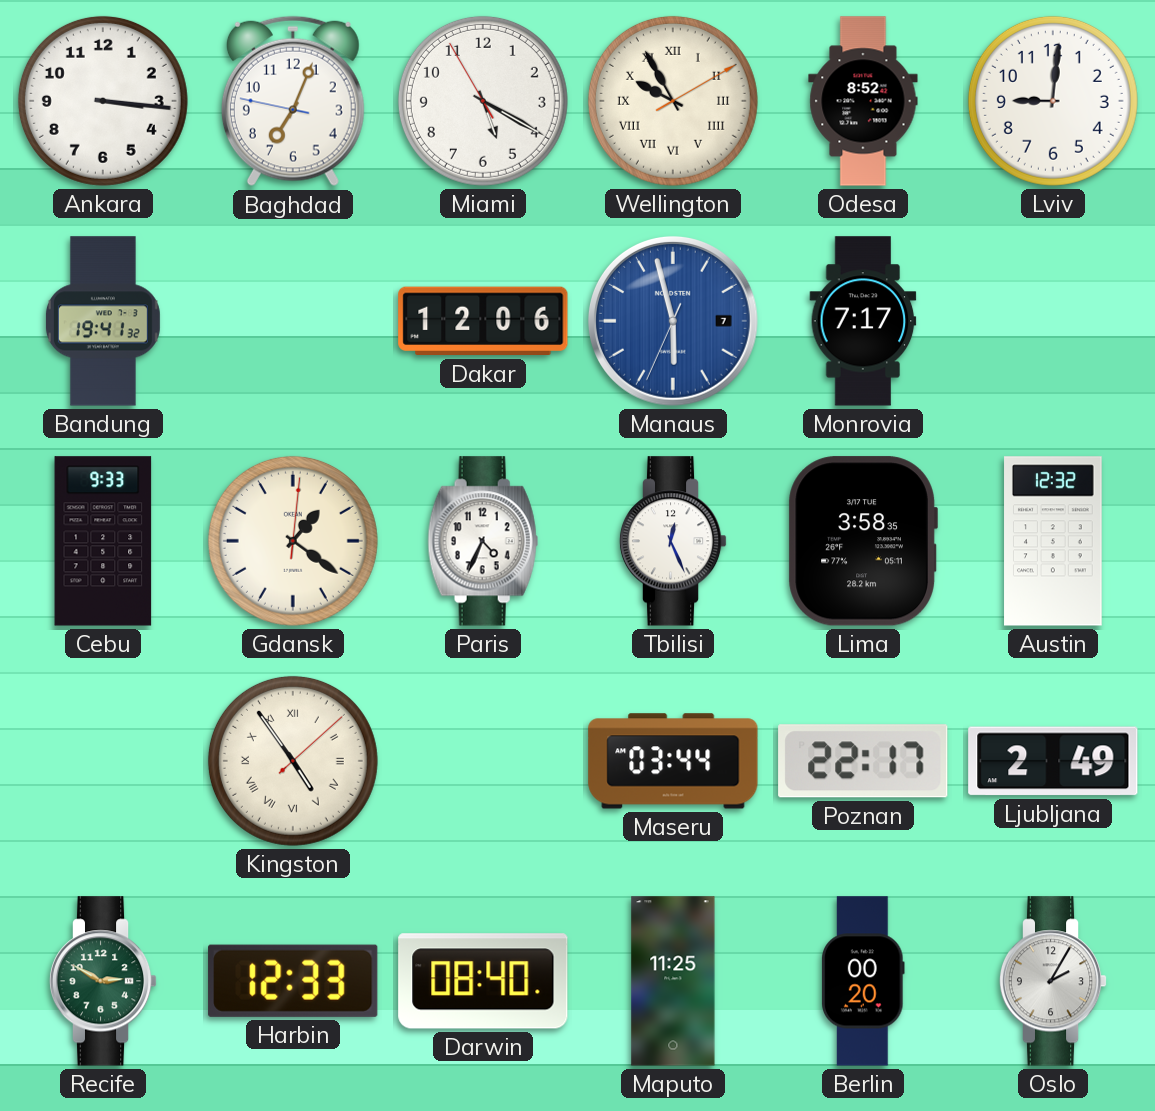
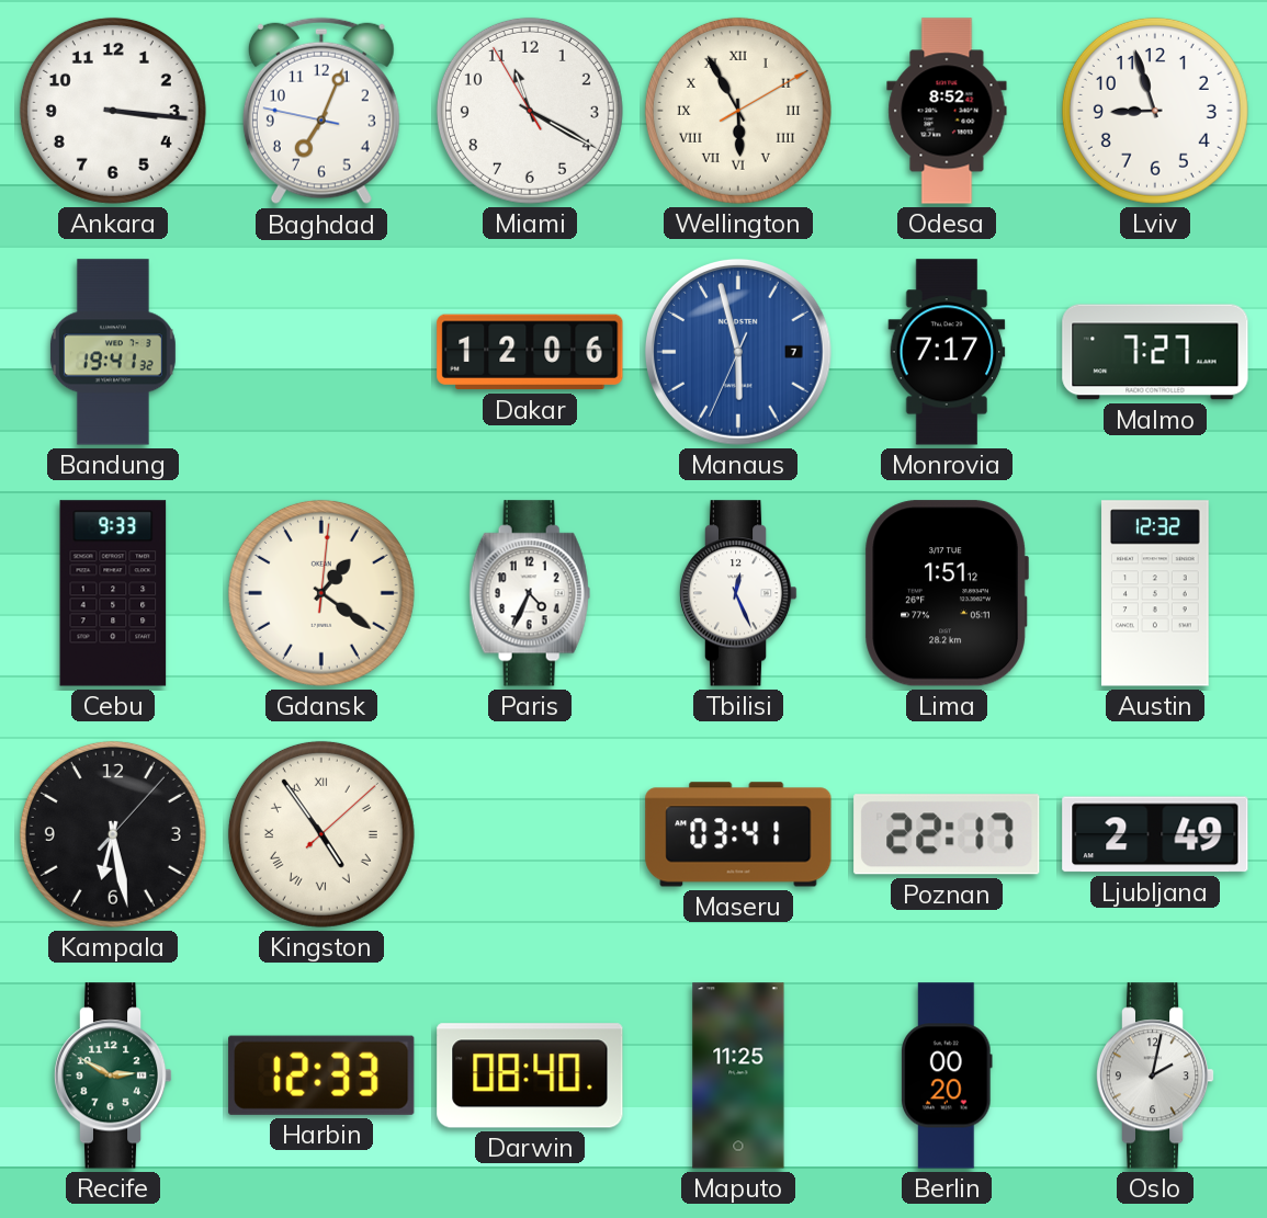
Miami: 5:19 -> 11:19
Wellington: 9:55 -> 5:55
Lviv: 9:01 -> 8:57
Malmo: none -> 7:27
Lima: 3:58 -> 1:51
Kampala: none -> 6:28
Maseru: 03:44 -> 03:41
Oslo: 2:05 -> 2:02
